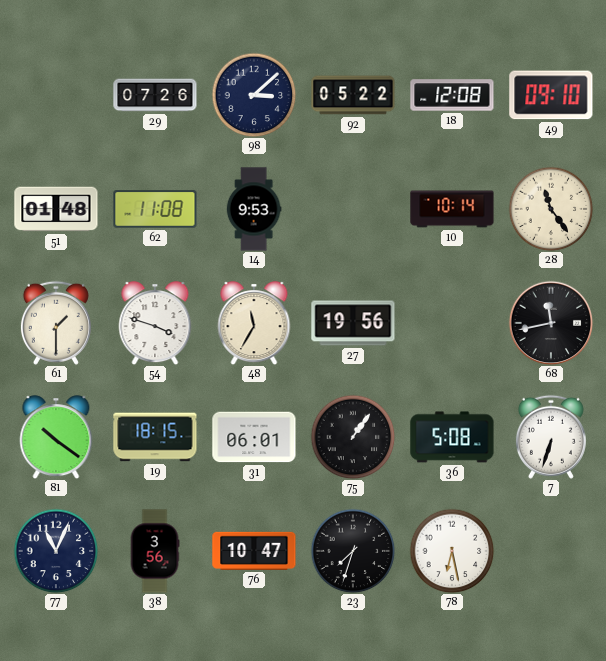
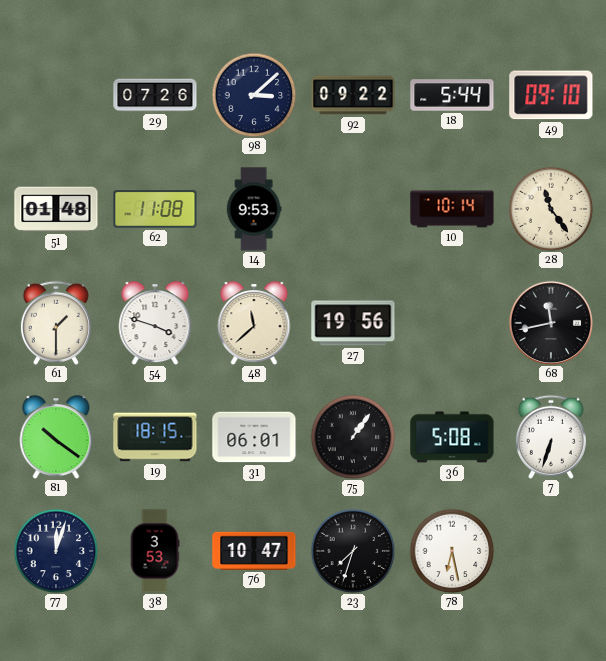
92: 05:22 -> 09:22
18: 12:08 -> 5:44
48: 11:35 -> 11:38
77: 11:04 -> 12:03
38: 3:56 -> 3:53
